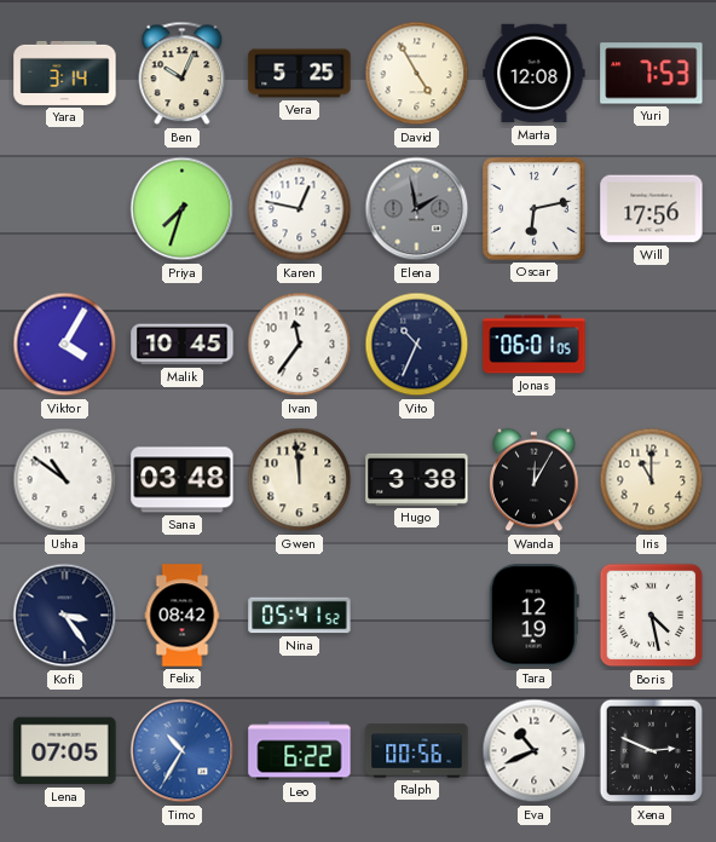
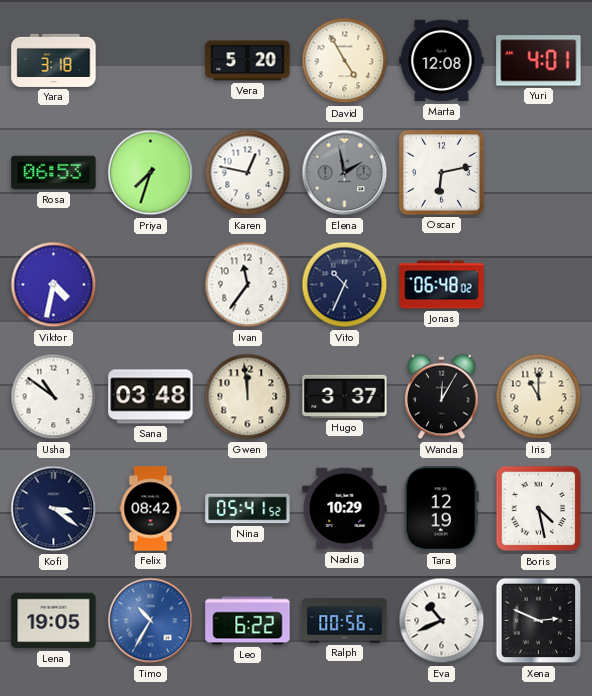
Yara: 3:14 -> 3:18
Ben: 10:04 -> none
Vera: 5:25 -> 5:20
Yuri: 7:53 -> 4:01
Rosa: none -> 06:53
Will: 17:56 -> none
Viktor: 4:05 -> 4:32
Malik: 10:45 -> none
Jonas: 06:01 -> 06:48
Hugo: 3:38 -> 3:37
Kofi: 3:24 -> 3:21
Nadia: none -> 10:29
Lena: 07:05 -> 19:05
